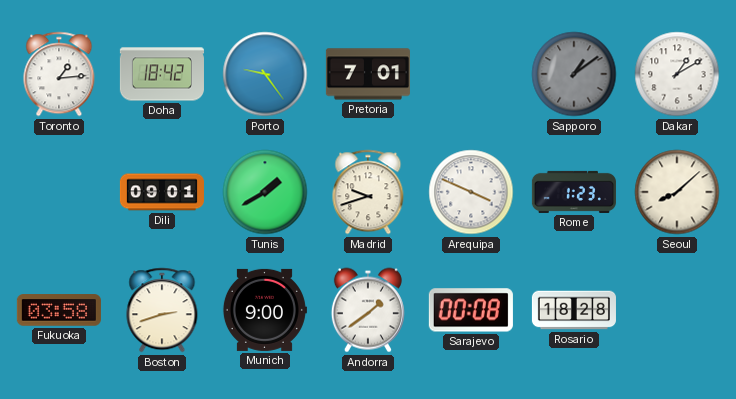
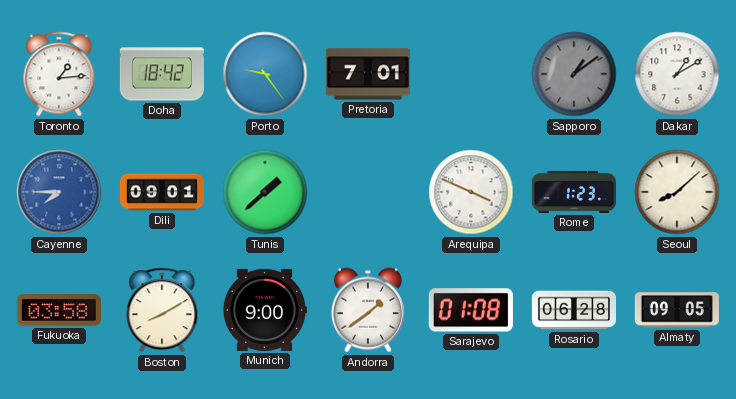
Cayenne: none -> 7:45
Tunis: 1:40 -> 1:38
Madrid: 9:42 -> none
Boston: 2:42 -> 8:10
Sarajevo: 00:08 -> 01:08
Rosario: 18:28 -> 06:28
Almaty: none -> 09:05
